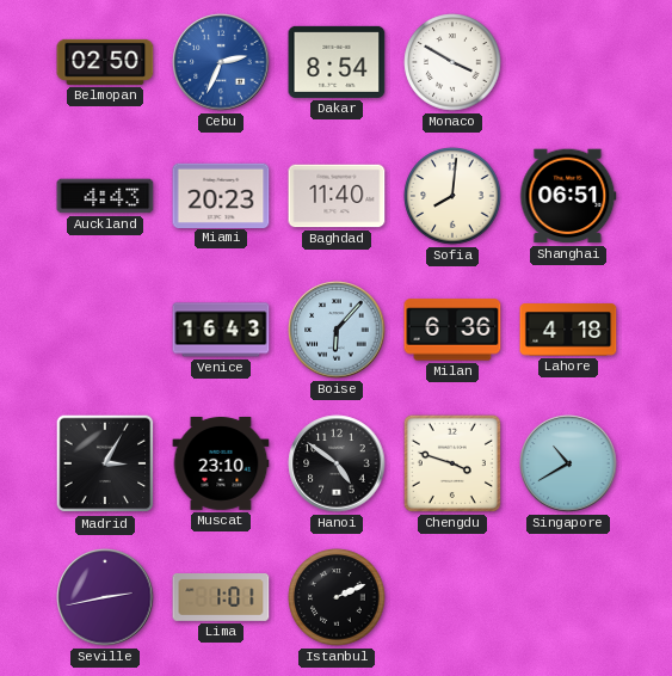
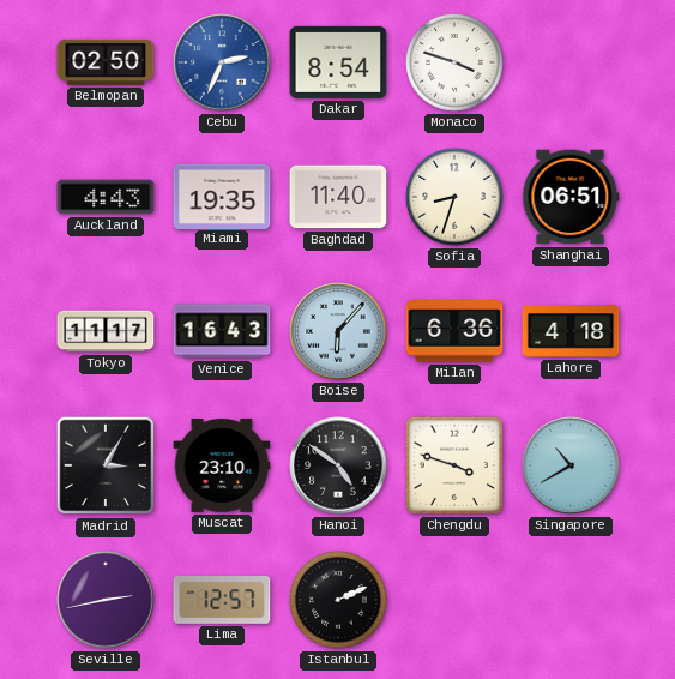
Monaco: 3:50 -> 3:48
Miami: 20:23 -> 19:35
Sofia: 8:01 -> 8:33
Tokyo: none -> 11:17
Lima: 1:01 -> 12:57
